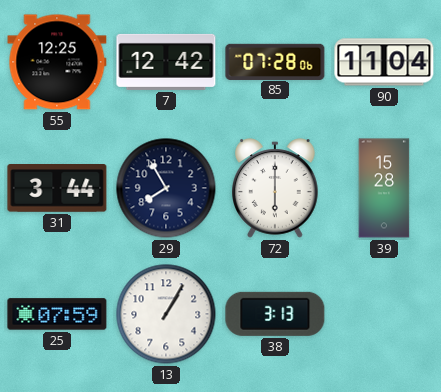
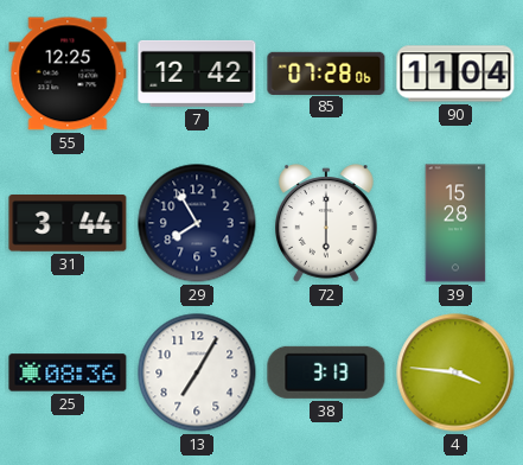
25: 07:59 -> 08:36
13: 1:05 -> 7:05
4: none -> 3:46
